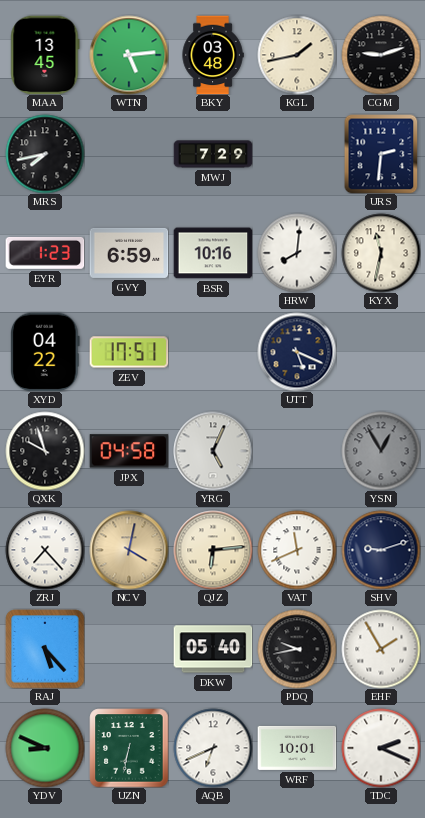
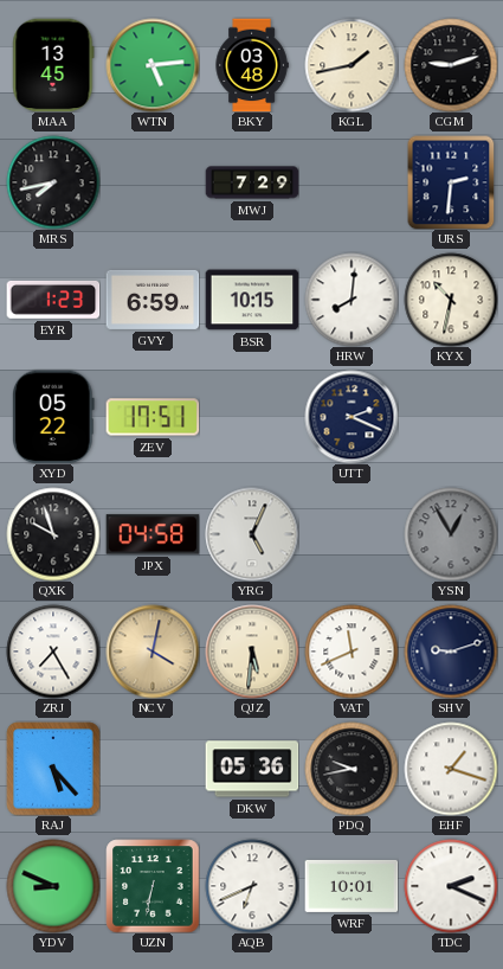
BSR: 10:16 -> 10:15
KYX: 11:32 -> 10:32
XYD: 04:22 -> 05:22
UTT: 5:19 -> 2:19
ZRJ: 7:23 -> 7:25
QJZ: 6:14 -> 5:31
DKW: 05:40 -> 05:36
EHF: 1:55 -> 1:18
